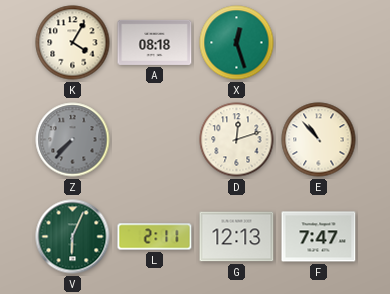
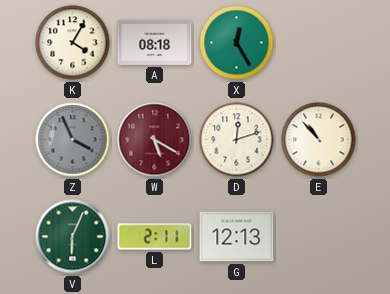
X: 12:27 -> 12:25
Z: 7:37 -> 3:56
W: none -> 5:20
F: 7:47 -> none
